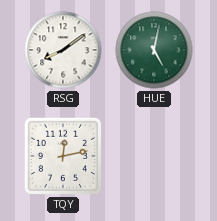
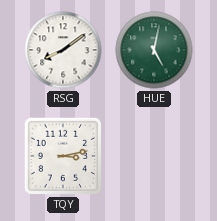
TQY: 12:13 -> 3:13
